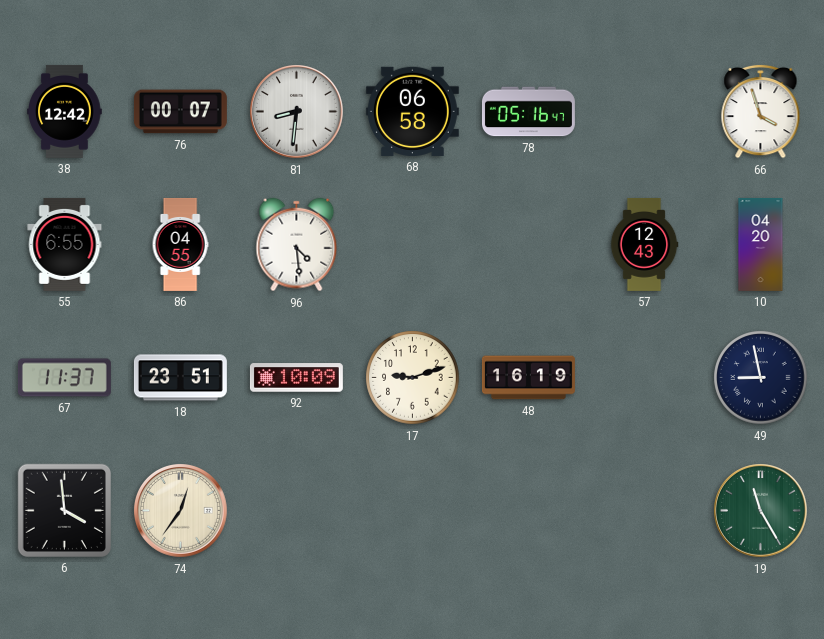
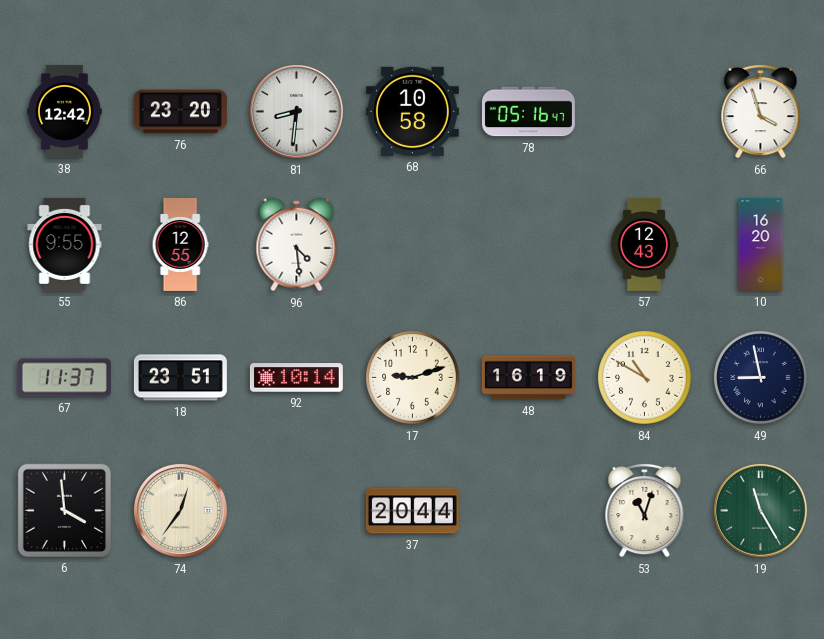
76: 00:07 -> 23:20
68: 06:58 -> 10:58
55: 6:55 -> 9:55
86: 04:55 -> 12:55
10: 04:20 -> 16:20
92: 10:09 -> 10:14
84: none -> 10:50
37: none -> 20:44
53: none -> 11:03
